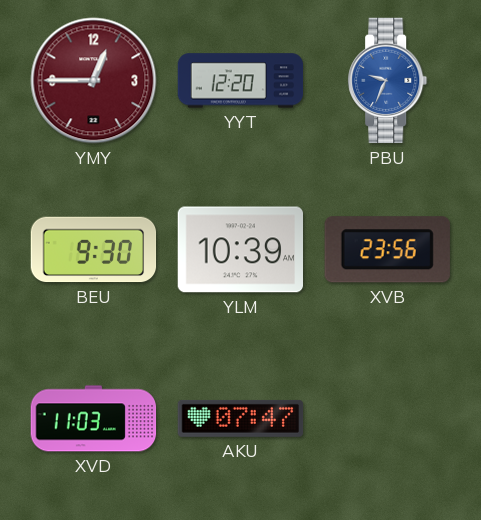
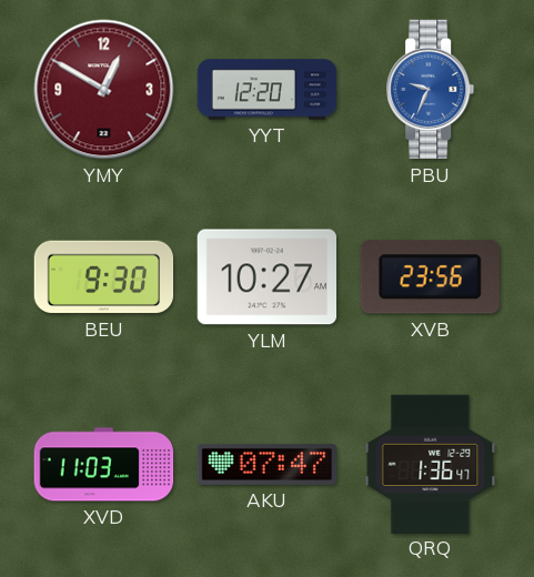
YMY: 12:45 -> 12:50
YLM: 10:39 -> 10:27
QRQ: none -> 1:36
